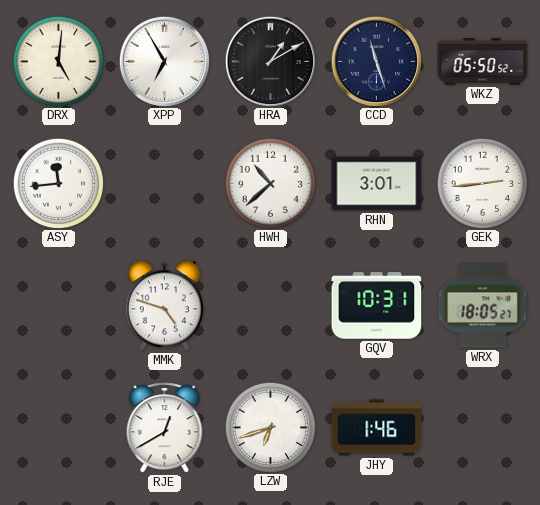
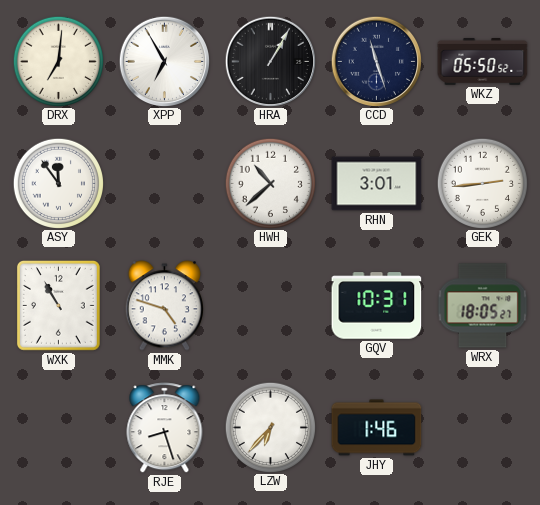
DRX: 5:01 -> 7:01
HRA: 1:10 -> 1:05
ASY: 11:44 -> 11:54
WXK: none -> 10:55
RJE: 12:40 -> 8:27
LZW: 6:42 -> 6:37
